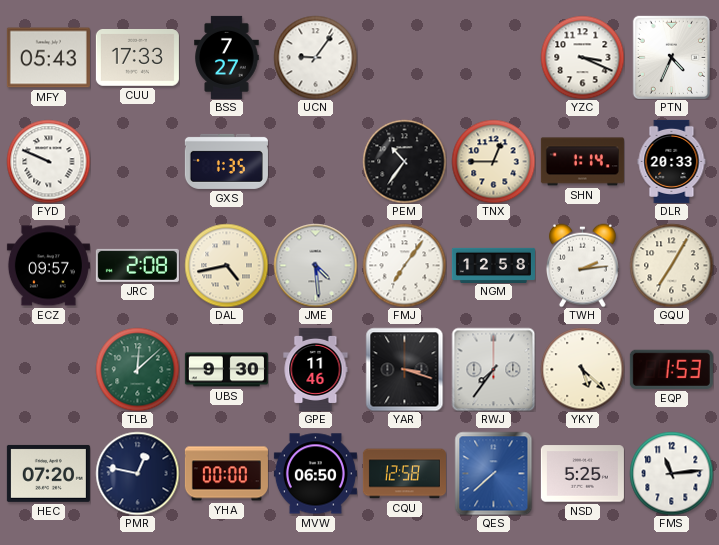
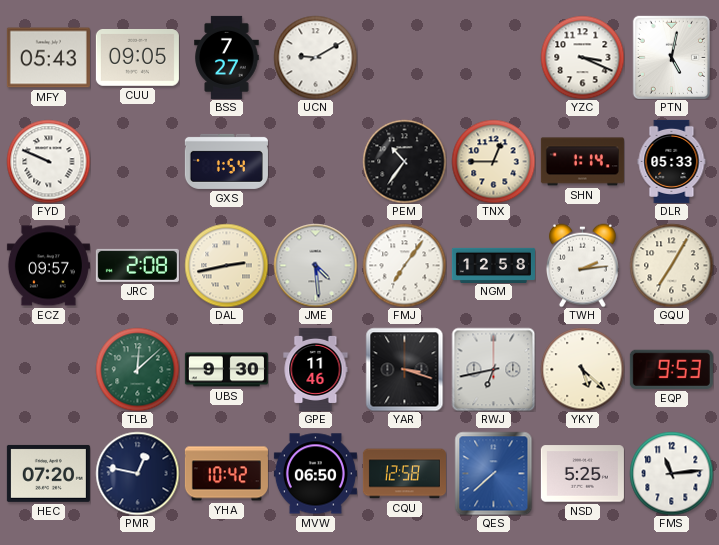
CUU: 17:33 -> 09:05
UCN: 9:06 -> 9:10
PTN: 4:34 -> 5:02
GXS: 1:35 -> 1:54
DLR: 20:33 -> 05:33
DAL: 4:43 -> 2:43
RWJ: 7:36 -> 6:43
EQP: 1:53 -> 9:53
YHA: 00:00 -> 10:42
